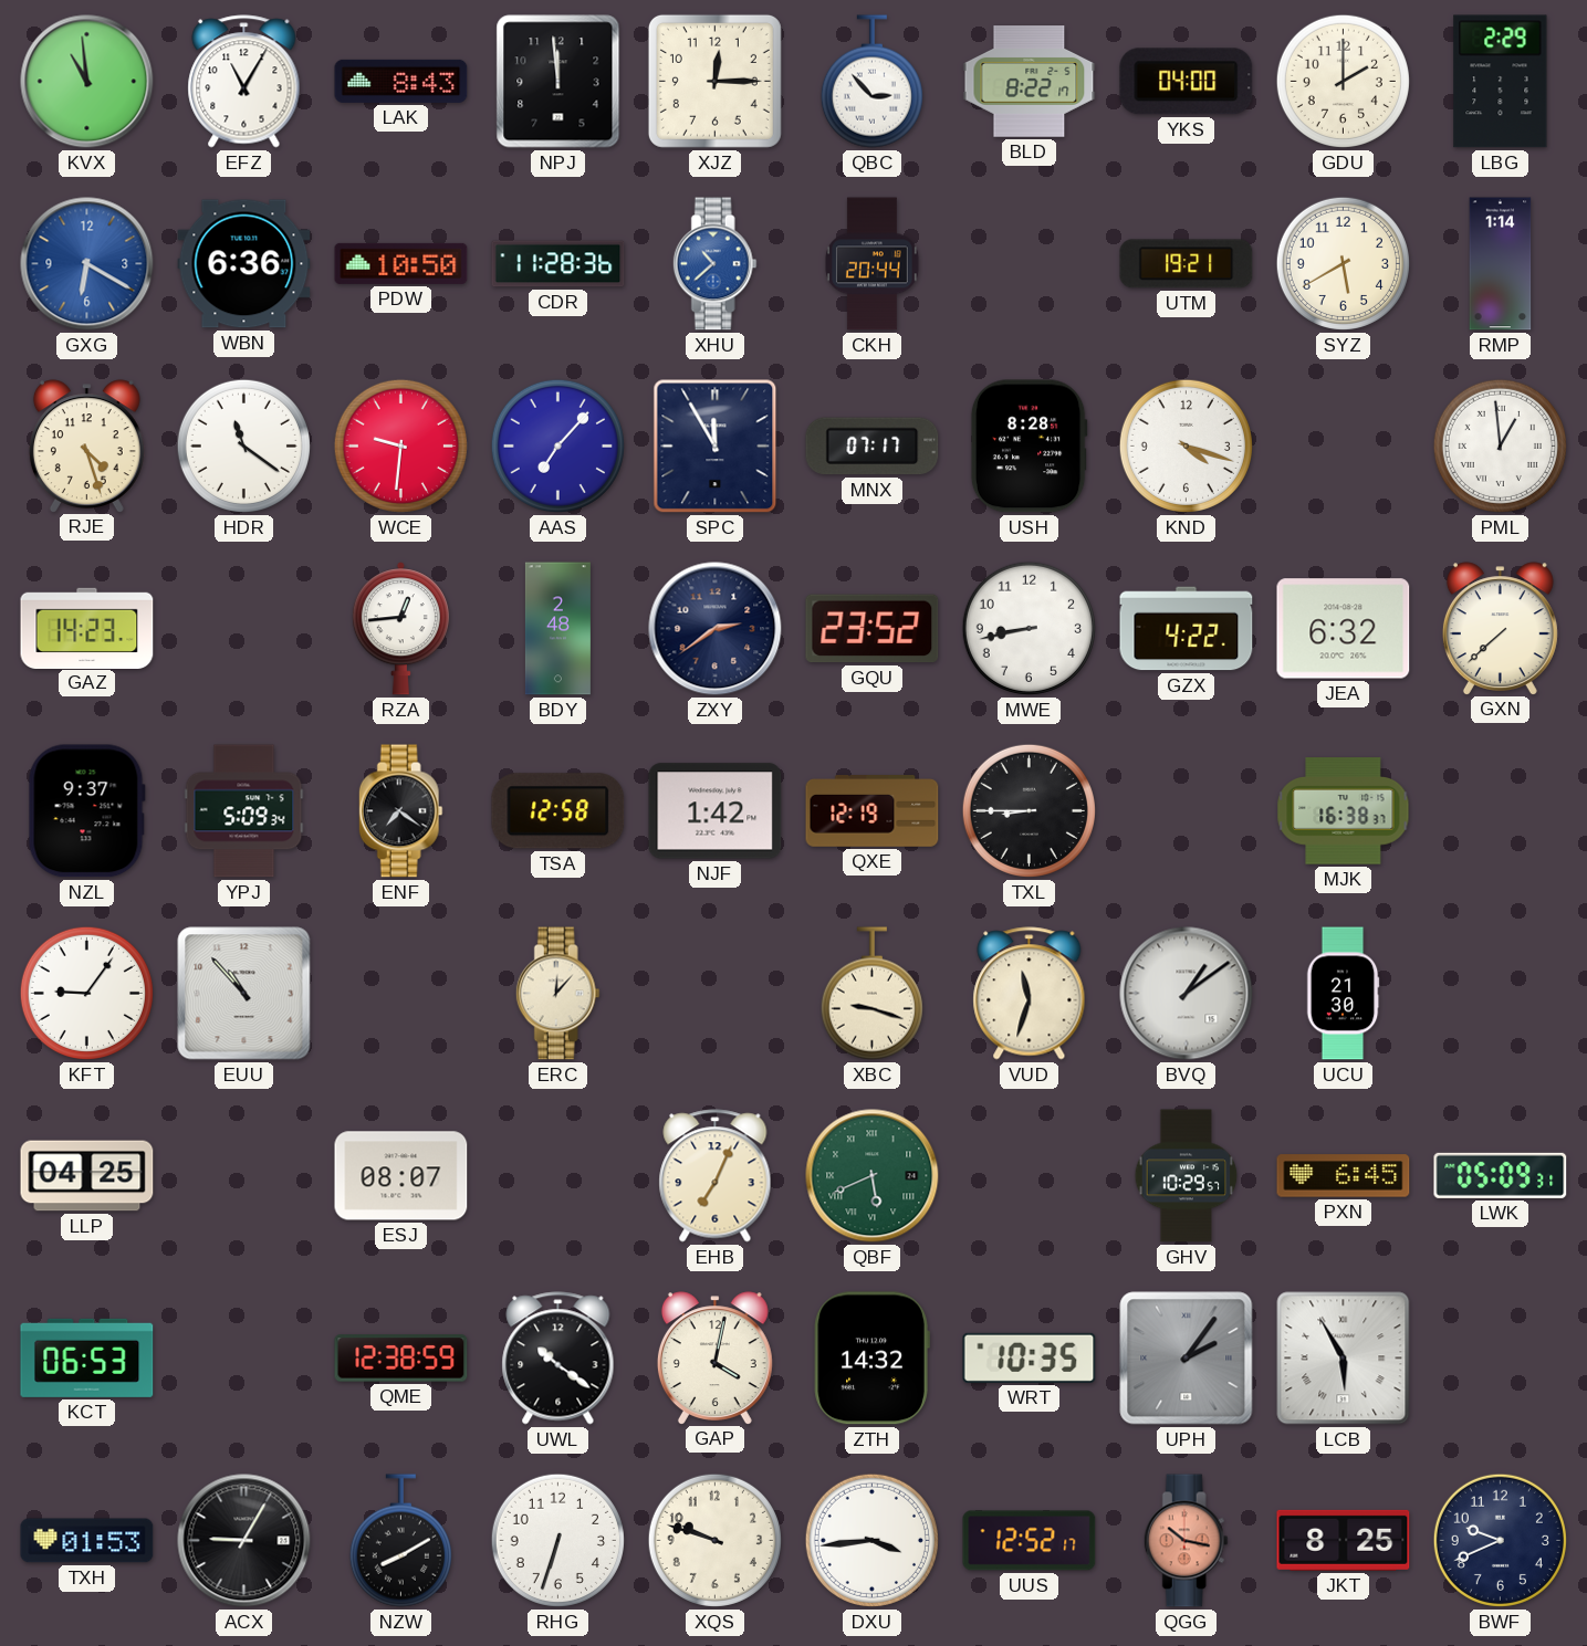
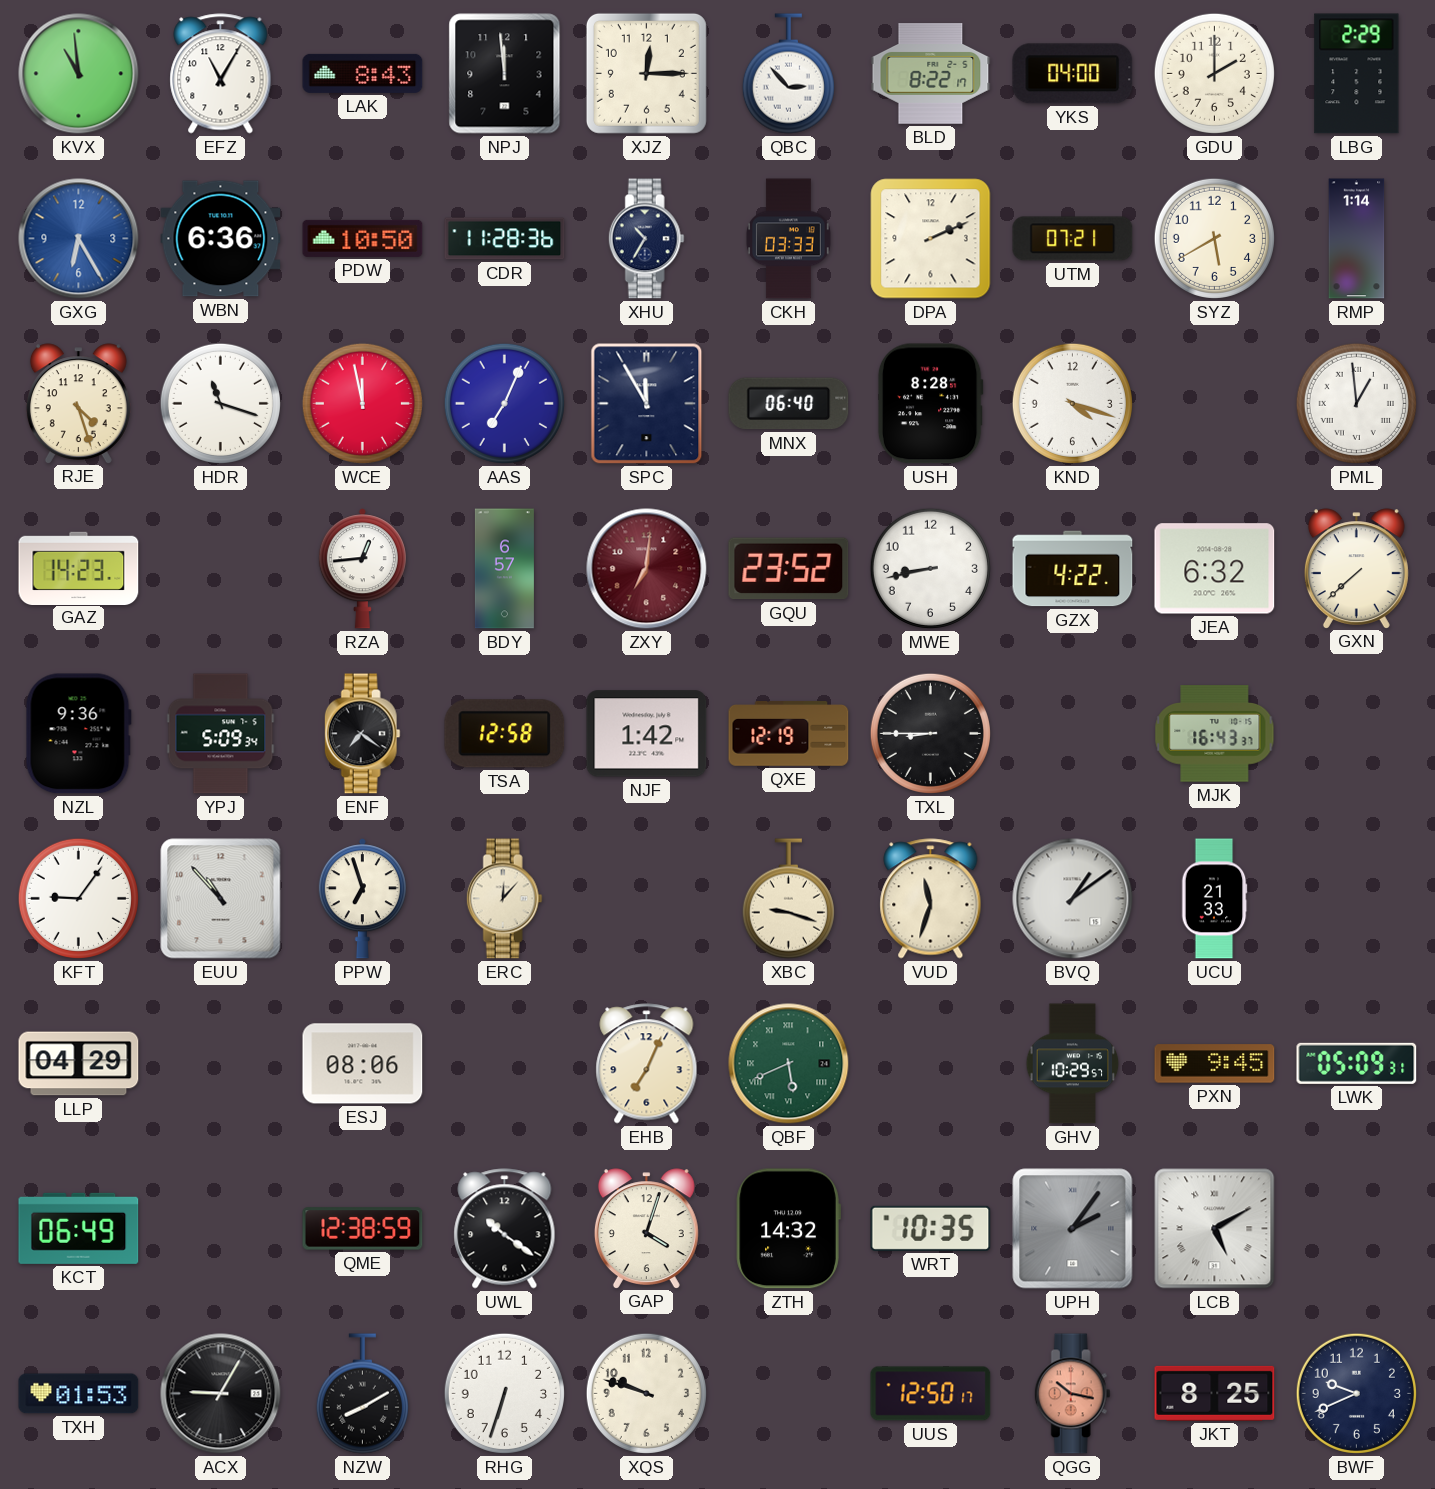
GXG: 6:20 -> 6:25
XHU: 10:38 -> 10:35
XHU dial: blue -> navy
CKH: 20:44 -> 03:33
DPA: none -> 2:11
UTM: 19:21 -> 07:21
HDR: 11:21 -> 11:18
WCE: 9:31 -> 11:58
AAS: 7:07 -> 7:04
MNX: 07:17 -> 06:40
BDY: 2:48 -> 6:57
ZXY: 2:39 -> 7:01
ZXY dial: navy -> burgundy
NZL: 9:37 -> 9:36
MJK: 16:38 -> 16:43
PPW: none -> 6:57
UCU: 21:30 -> 21:33
LLP: 04:25 -> 04:29
ESJ: 08:07 -> 08:06
PXN: 6:45 -> 9:45
KCT: 06:53 -> 06:49
GAP: 4:02 -> 4:03
LCB: 5:55 -> 5:10
DXU: 3:44 -> none
UUS: 12:52 -> 12:50
